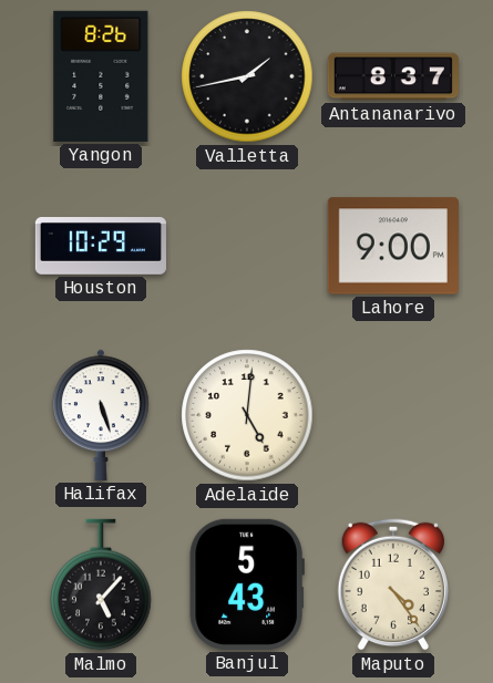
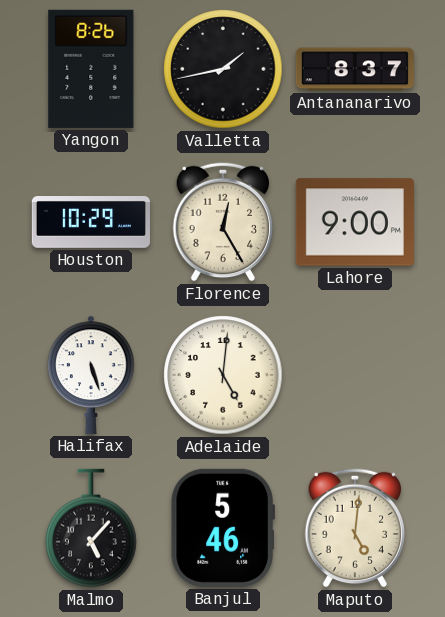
Florence: none -> 12:25
Banjul: 5:43 -> 5:46
Maputo: 4:24 -> 5:01
